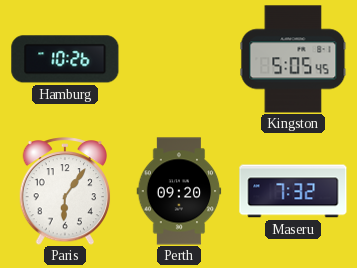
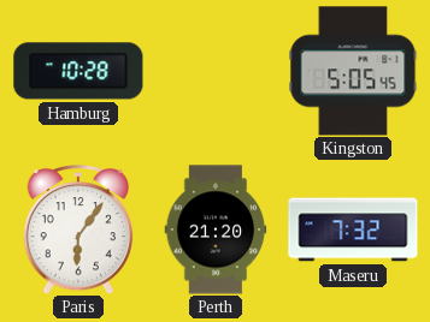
Hamburg: 10:26 -> 10:28
Perth: 09:20 -> 21:20
